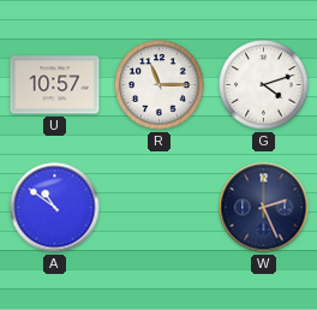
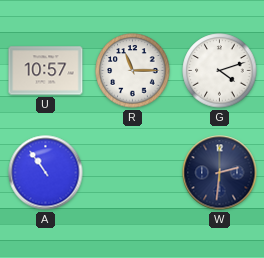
A: 10:51 -> 10:54
W: 2:26 -> 2:31
